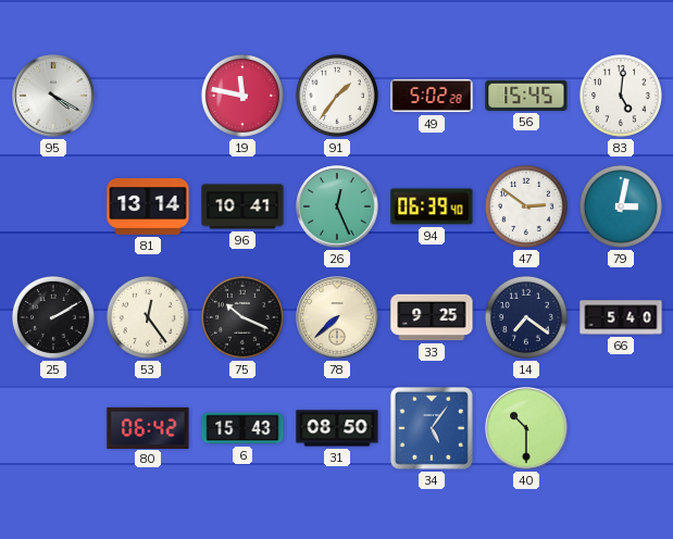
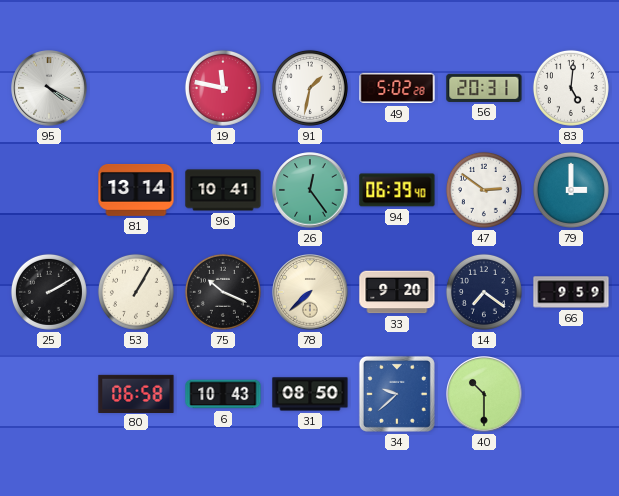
91: 1:36 -> 1:32
56: 15:45 -> 20:31
26: 12:26 -> 12:24
79: 3:02 -> 3:00
53: 12:24 -> 1:05
33: 9:25 -> 9:20
66: 5:40 -> 9:59
80: 06:42 -> 06:58
6: 15:43 -> 10:43
34: 5:06 -> 9:38
